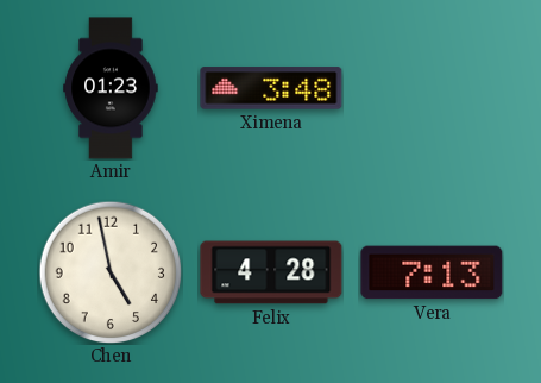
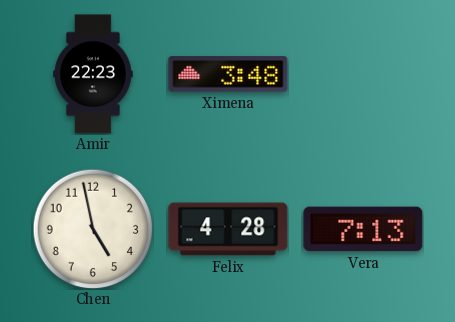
Amir: 01:23 -> 22:23
